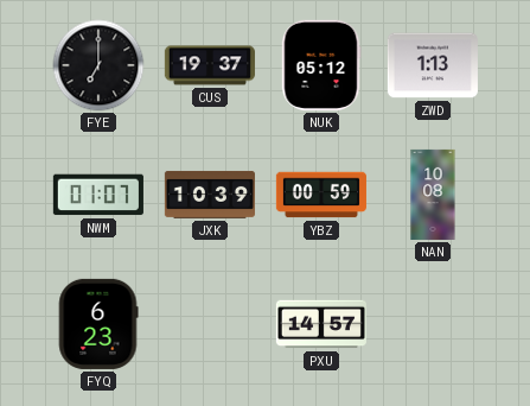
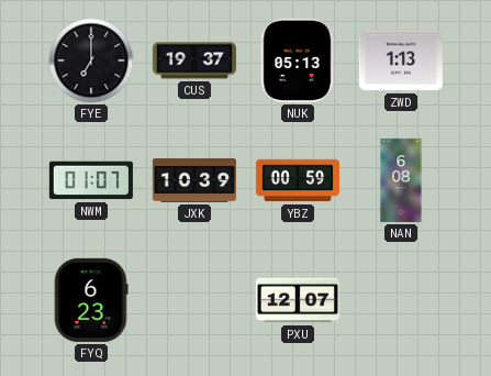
NUK: 05:12 -> 05:13
NAN: 10:08 -> 6:08
PXU: 14:57 -> 12:07
